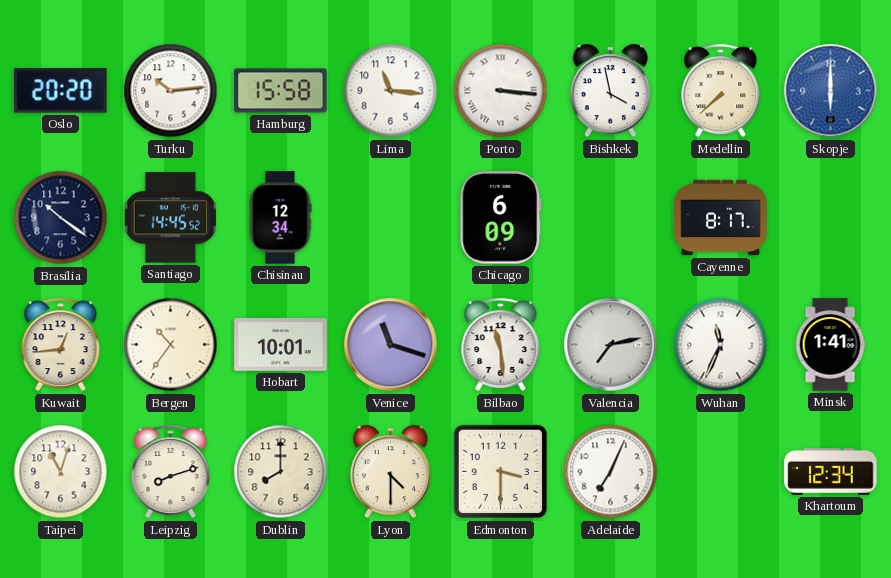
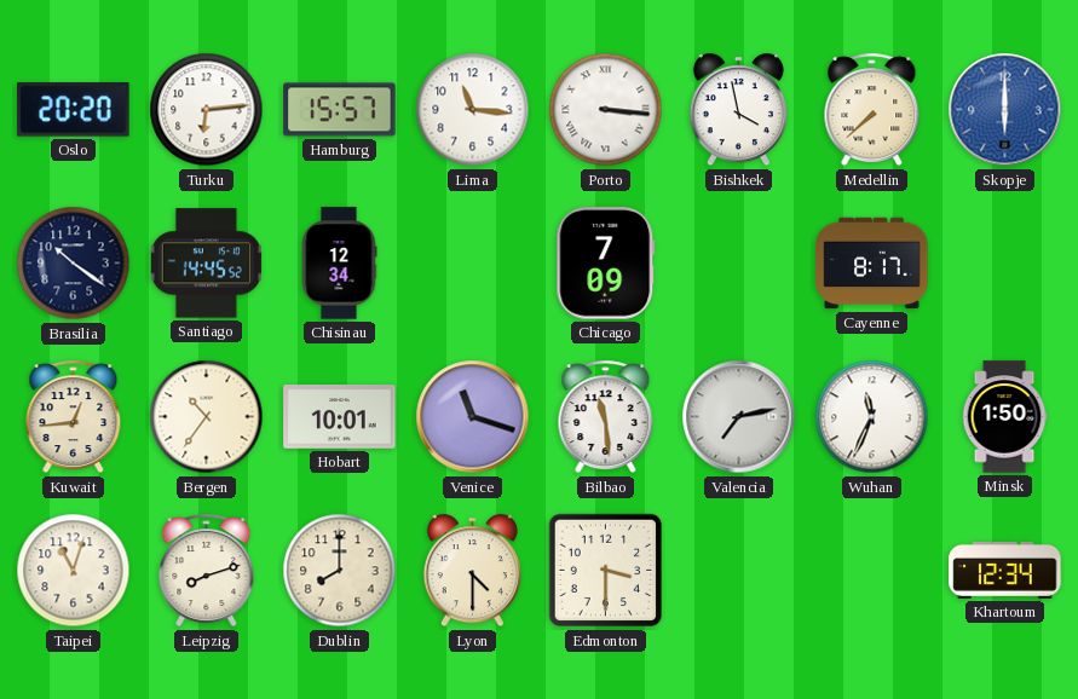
Turku: 10:14 -> 6:14
Hamburg: 15:58 -> 15:57
Chicago: 6:09 -> 7:09
Minsk: 1:41 -> 1:50
Adelaide: 7:04 -> none
